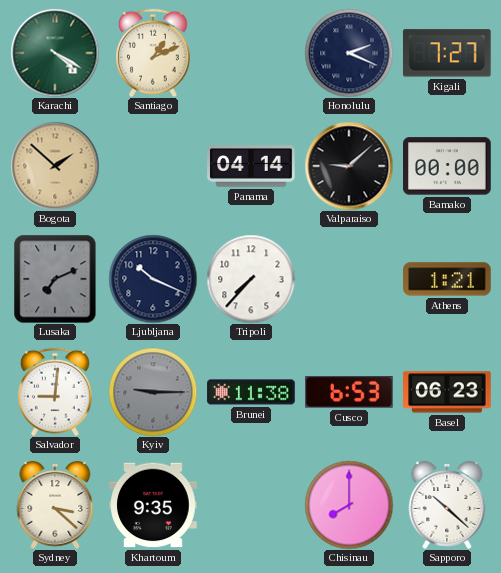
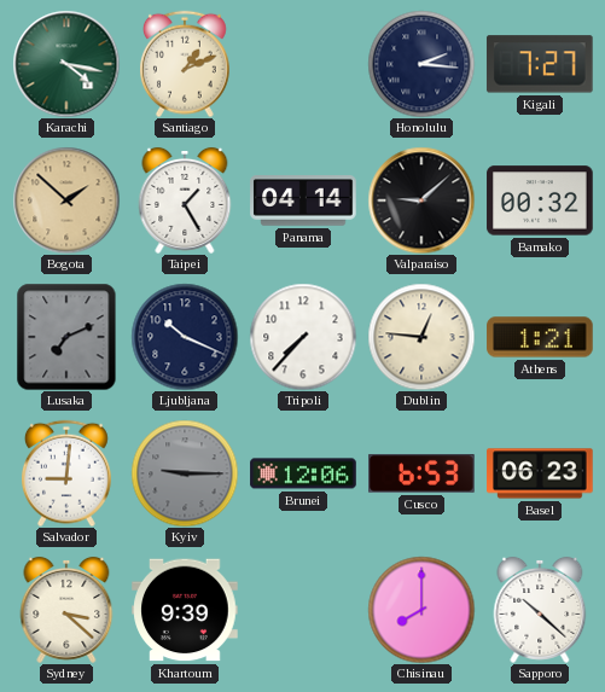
Karachi: 4:20 -> 4:17
Honolulu: 2:19 -> 2:16
Taipei: none -> 1:25
Bamako: 00:00 -> 00:32
Dublin: none -> 12:46
Brunei: 11:38 -> 12:06
Khartoum: 9:35 -> 9:39
